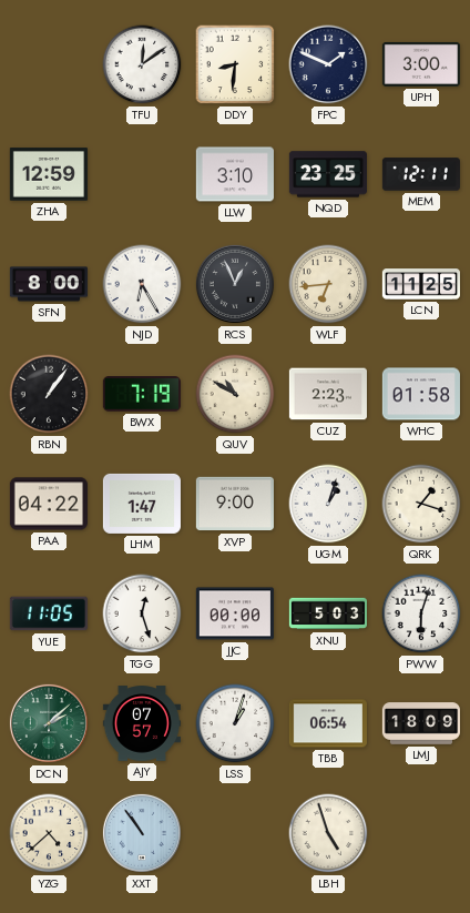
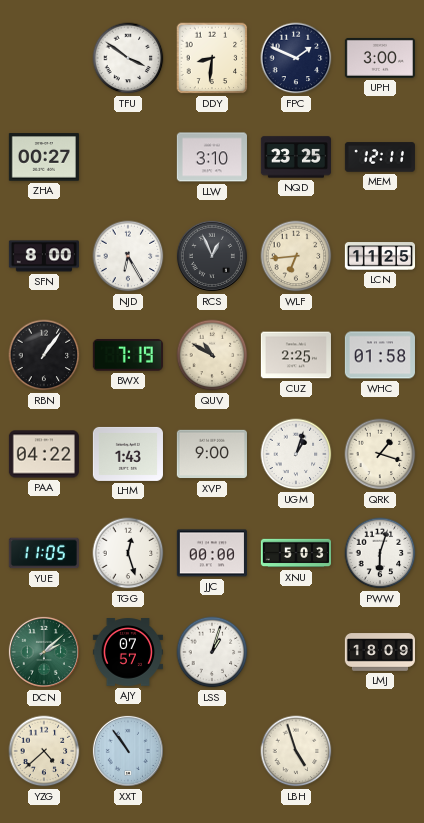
TFU: 12:09 -> 3:51
ZHA: 12:59 -> 00:27
CUZ: 2:23 -> 2:25
LHM: 1:47 -> 1:43
TBB: 06:54 -> none
